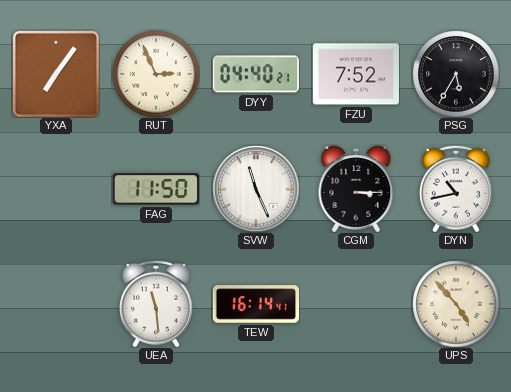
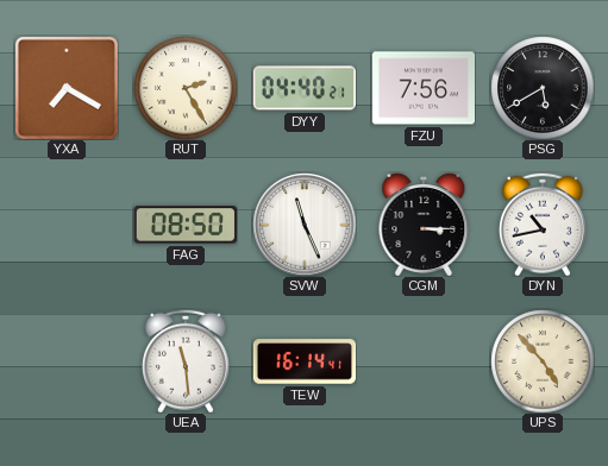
YXA: 7:06 -> 7:20
RUT: 2:56 -> 2:25
FZU: 7:52 -> 7:56
PSG: 5:35 -> 5:40
FAG: 11:50 -> 08:50
